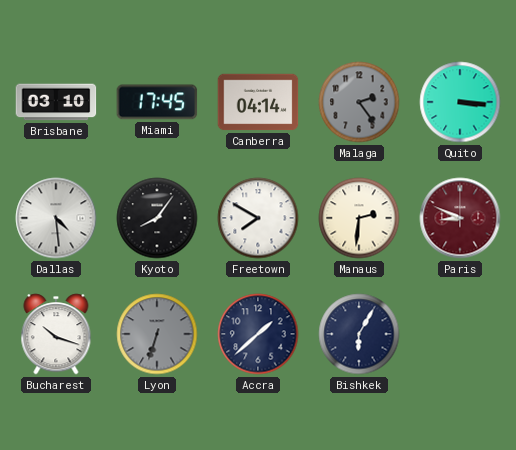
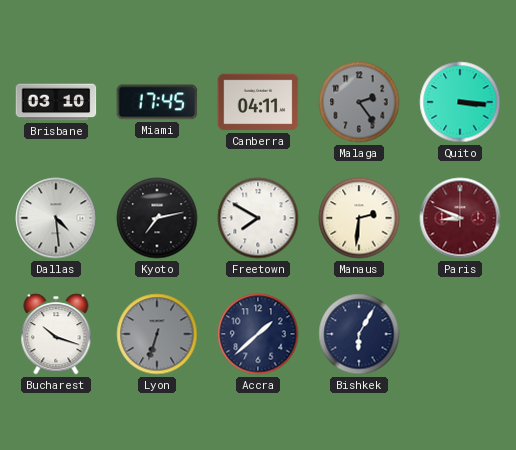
Canberra: 04:14 -> 04:11
Kyoto: 8:06 -> 7:13
